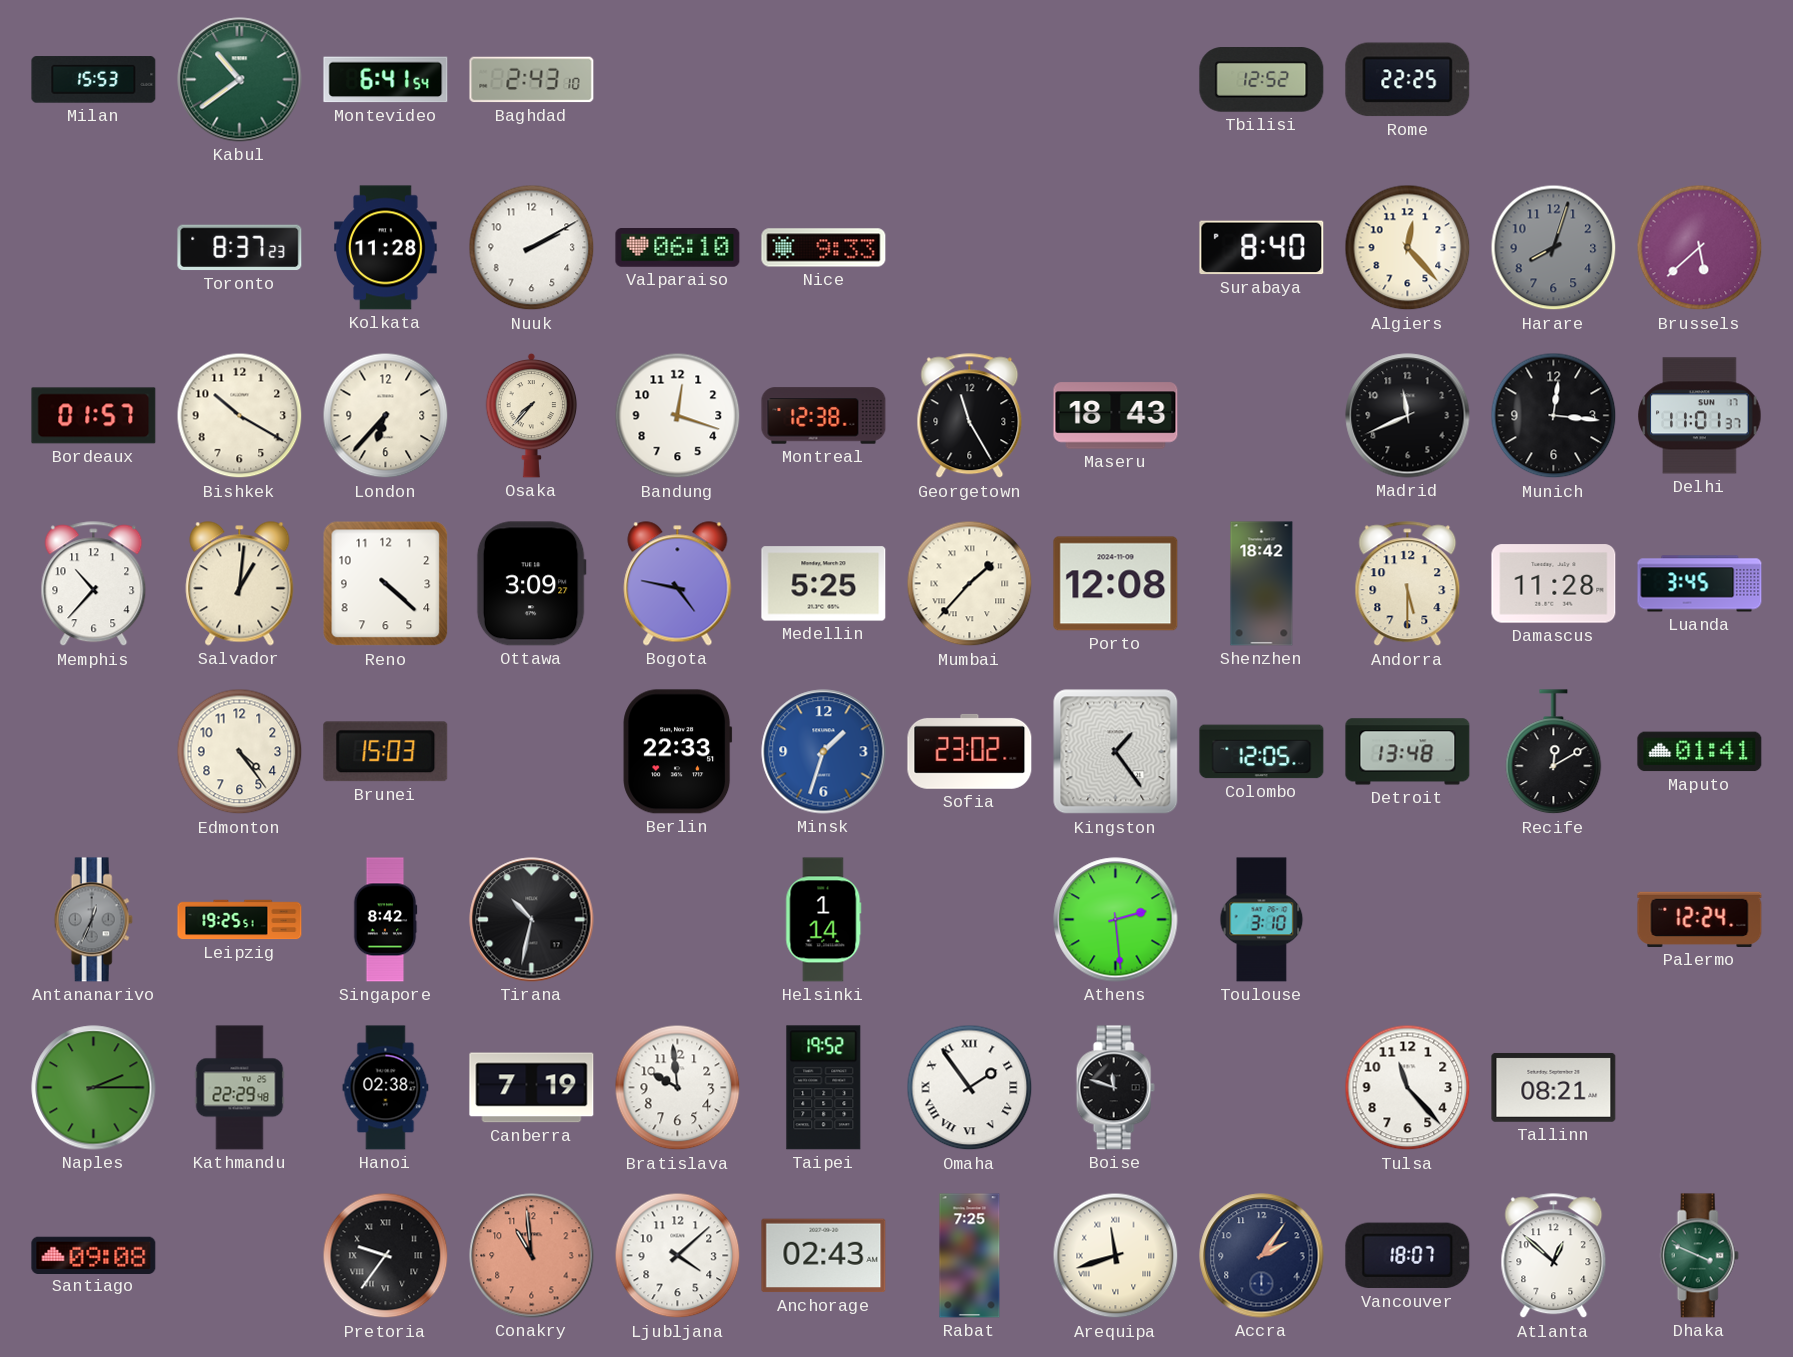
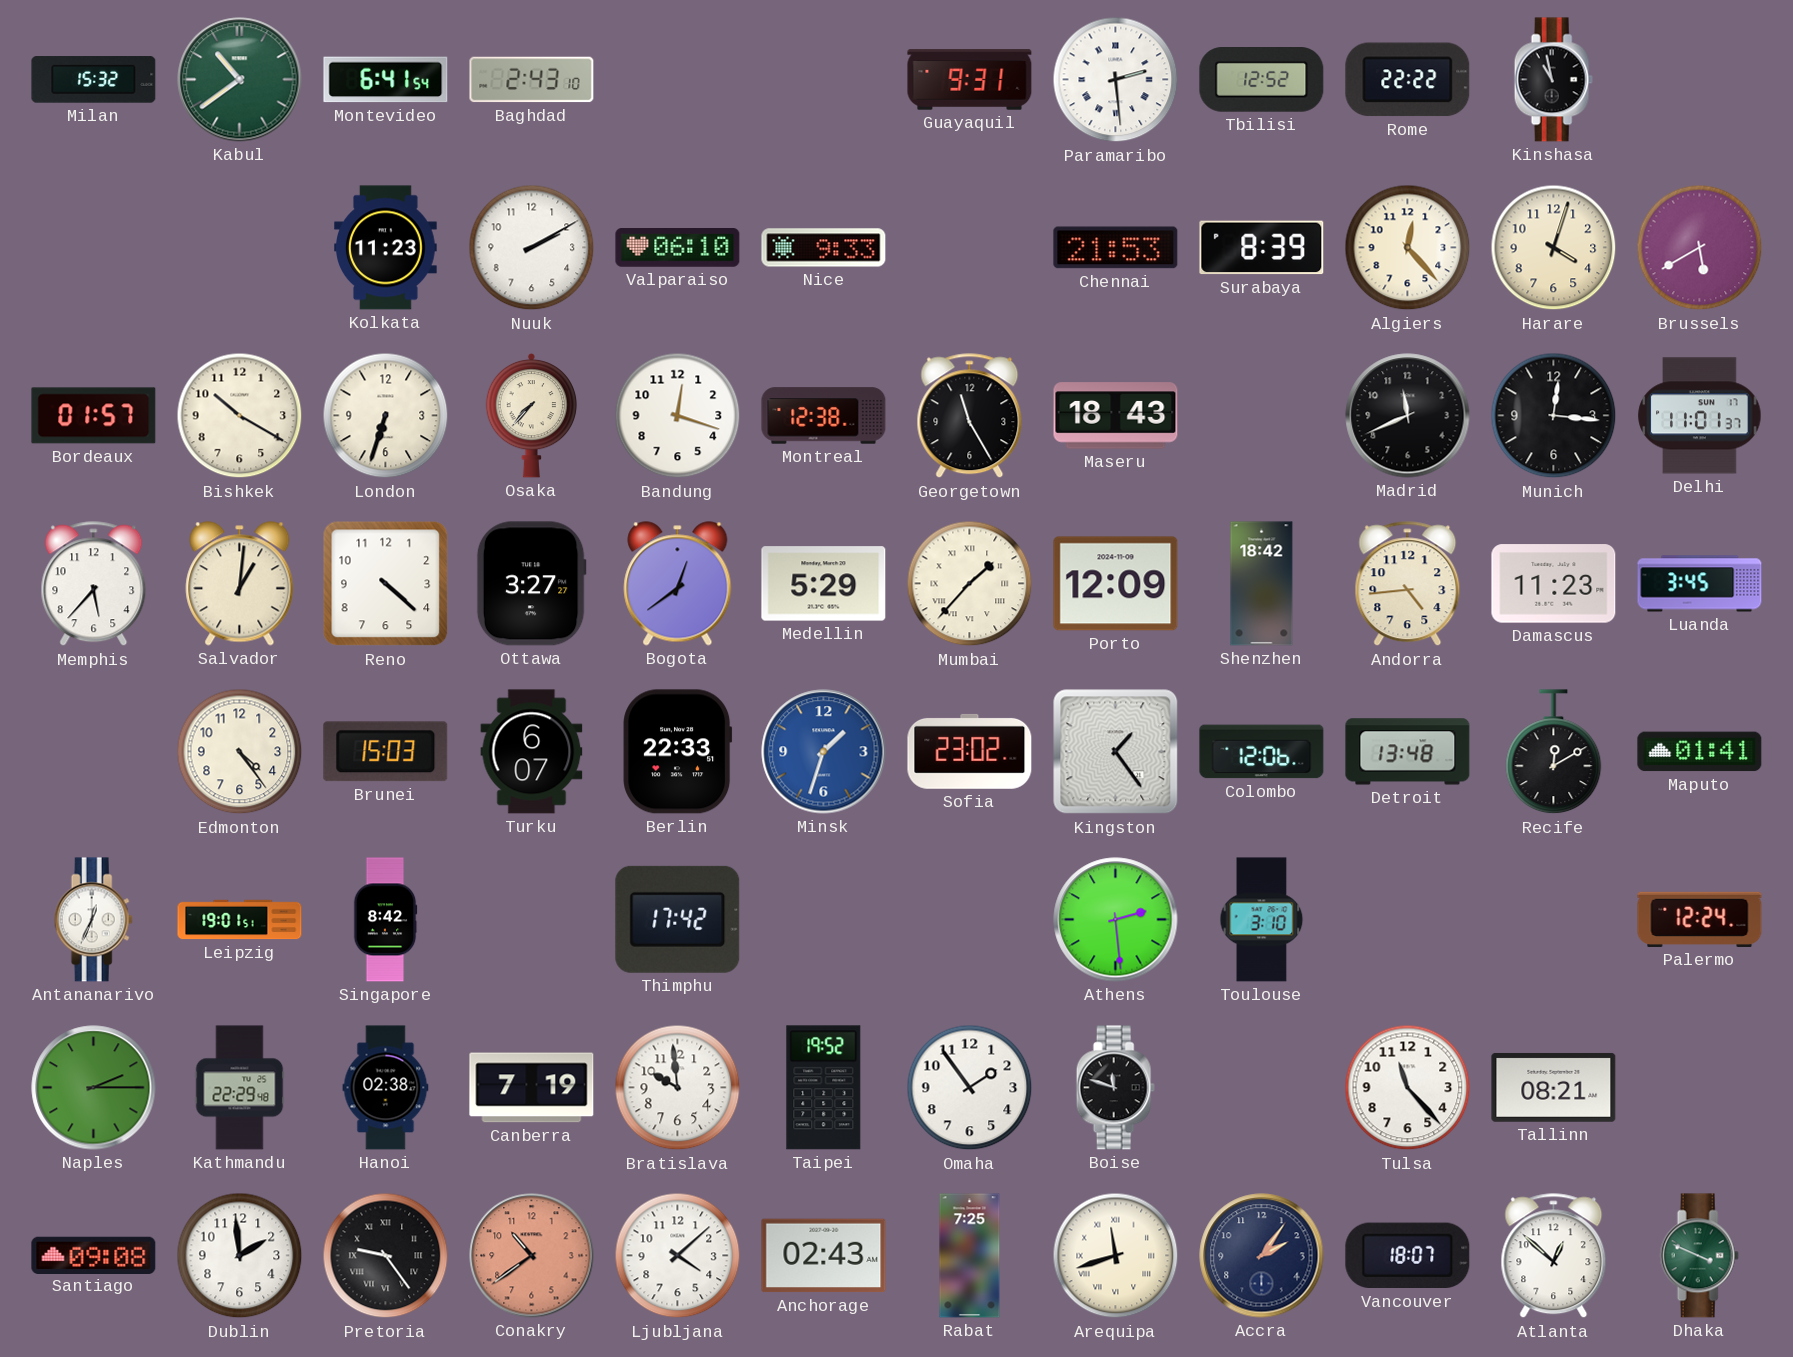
Milan: 15:53 -> 15:32
Guayaquil: none -> 9:31
Paramaribo: none -> 2:29
Rome: 22:25 -> 22:22
Kinshasa: none -> 10:58
Toronto: 8:37 -> none
Kolkata: 11:28 -> 11:23
Chennai: none -> 21:53
Surabaya: 8:40 -> 8:39
Harare: 8:03 -> 4:03
Harare dial: grey -> cream
Brussels: 5:38 -> 5:40
London: 6:37 -> 6:33
Memphis: 10:37 -> 5:37
Ottawa: 3:09 -> 3:27
Bogota: 4:47 -> 12:39
Medellin: 5:25 -> 5:29
Porto: 12:08 -> 12:09
Andorra: 5:30 -> 4:44
Damascus: 11:28 -> 11:23
Turku: none -> 6:07
Colombo: 12:05 -> 12:06
Antananarivo dial: grey -> white
Leipzig: 19:25 -> 19:01
Tirana: 10:32 -> none
Thimphu: none -> 17:42
Helsinki: 1:14 -> none
Omaha numerals: Roman -> Arabic
Dublin: none -> 1:59
Pretoria: 9:36 -> 9:24
Conakry: 10:59 -> 10:39
